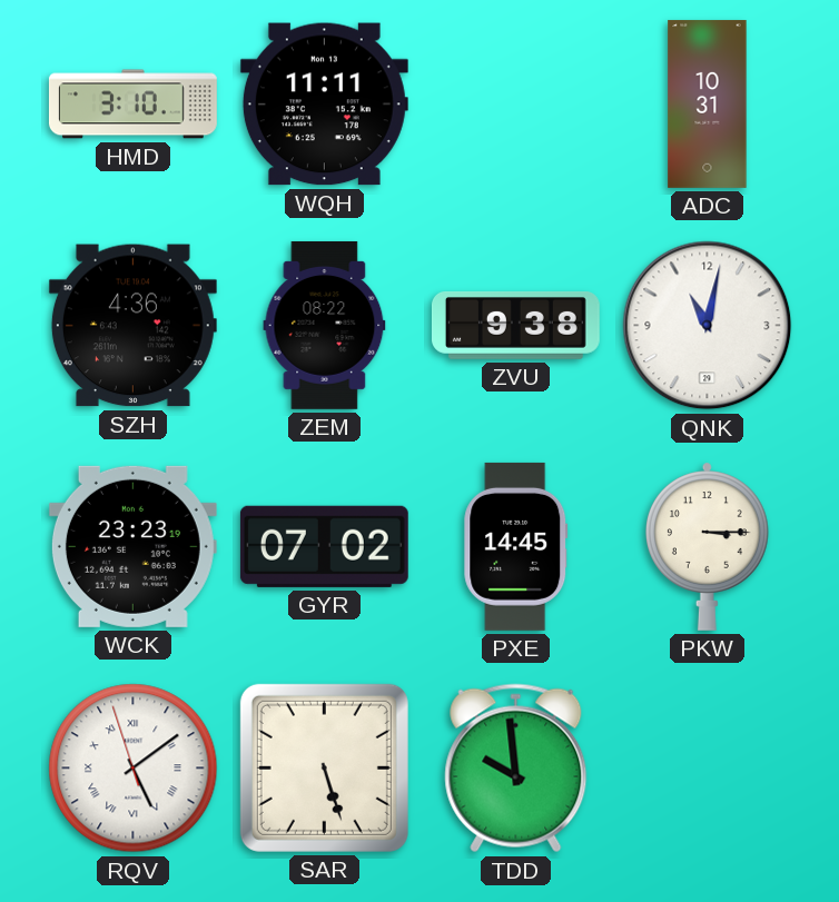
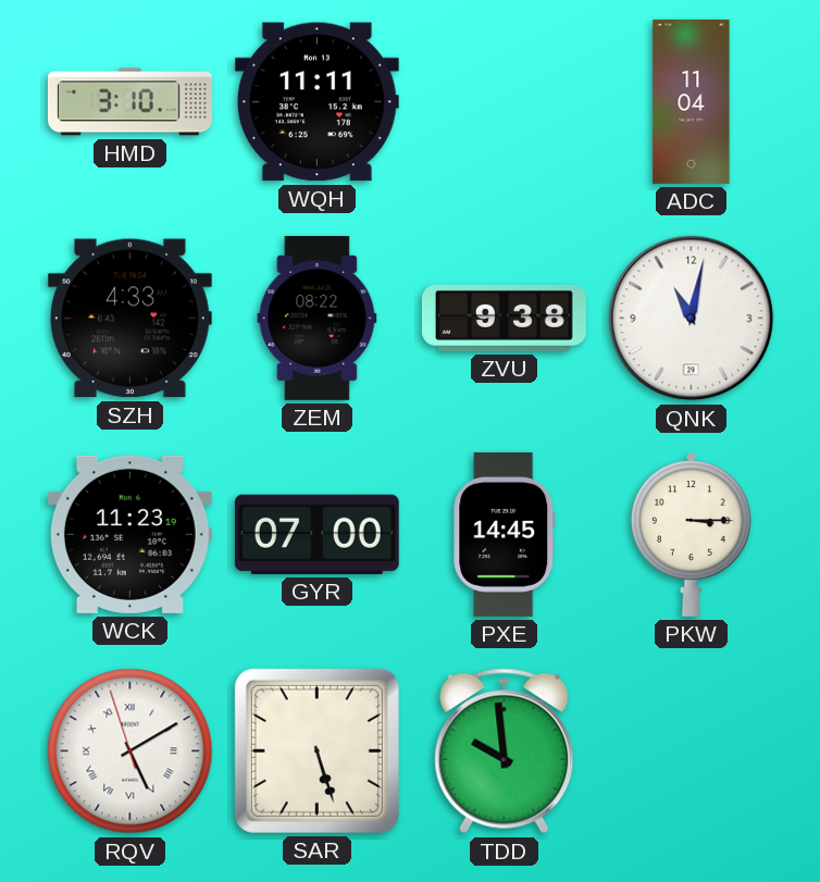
ADC: 10:31 -> 11:04
SZH: 4:36 -> 4:33
WCK: 23:23 -> 11:23
GYR: 07:02 -> 07:00
RQV: 5:08 -> 5:09
